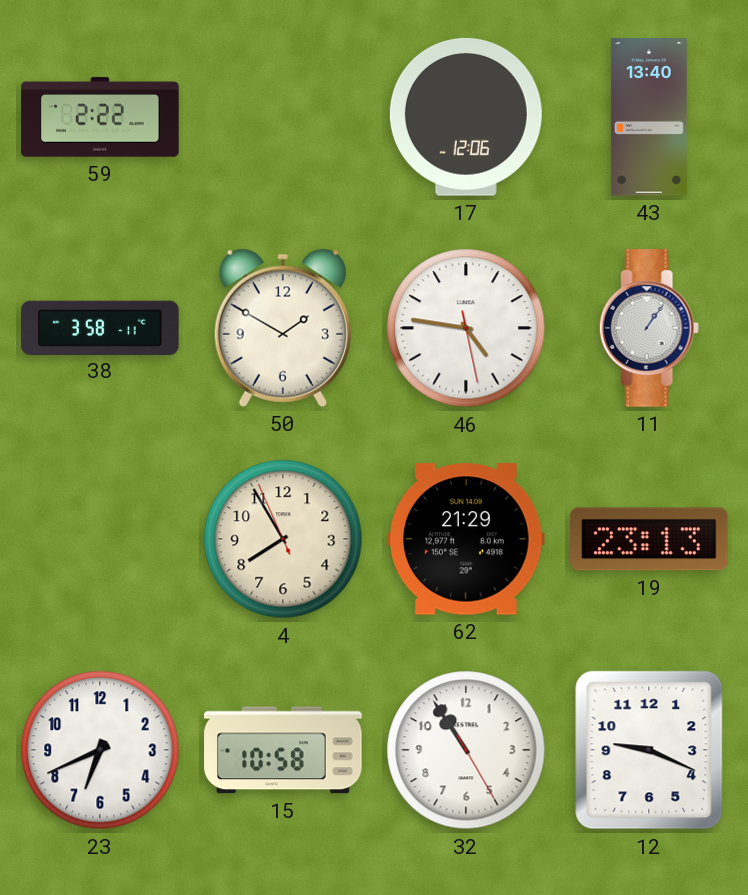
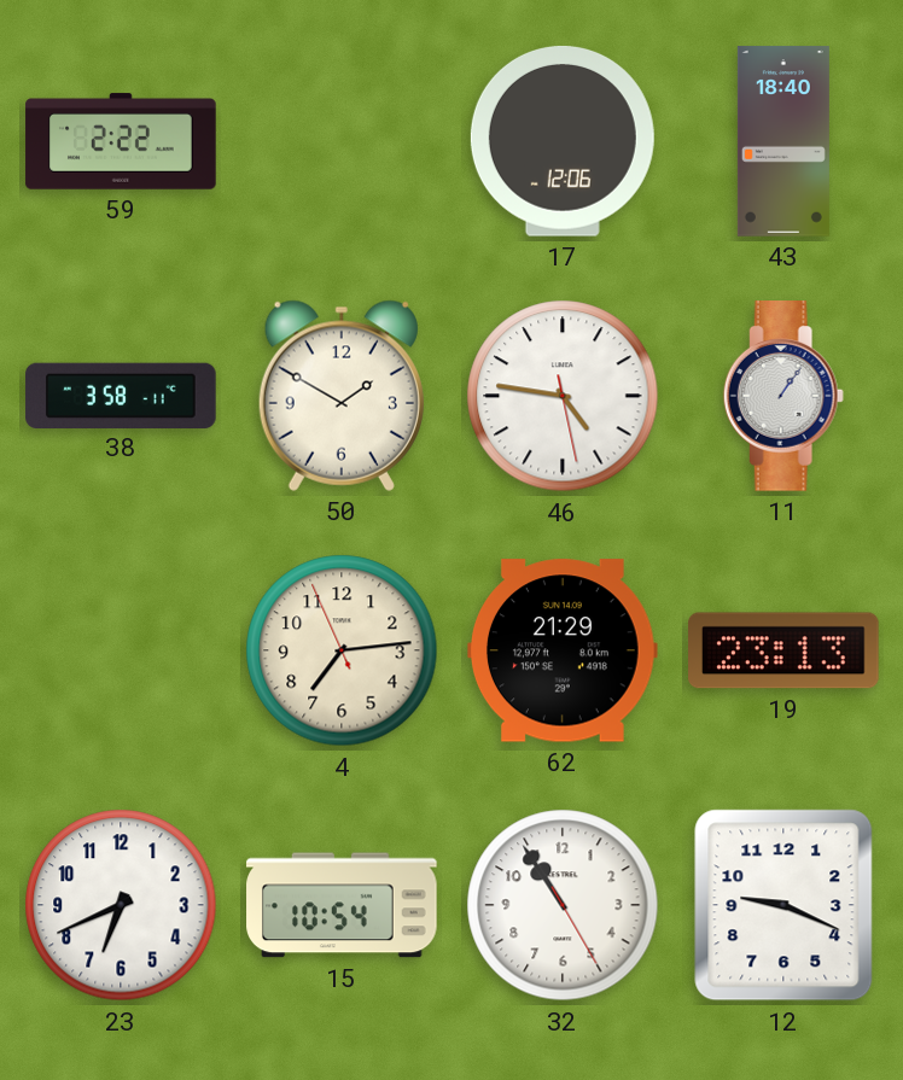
43: 13:40 -> 18:40
4: 7:54 -> 7:13
15: 10:58 -> 10:54
